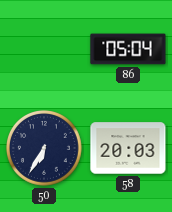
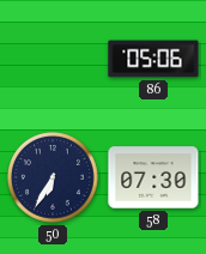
86: 05:04 -> 05:06
58: 20:03 -> 07:30
